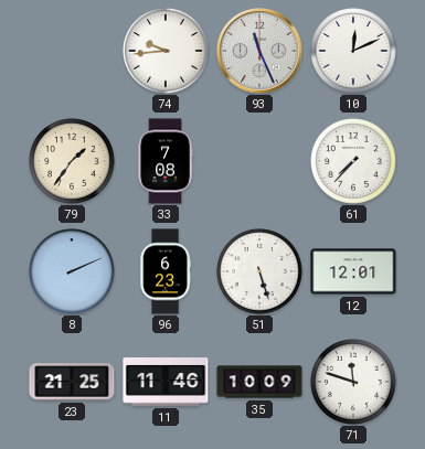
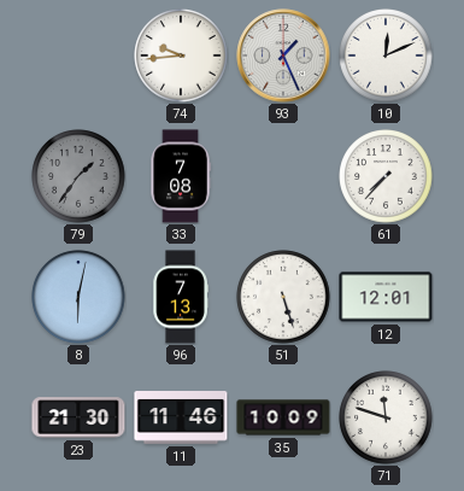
93: 11:26 -> 1:26
79 dial: cream -> grey
8: 2:11 -> 6:02
96: 6:23 -> 7:13
23: 21:25 -> 21:30
